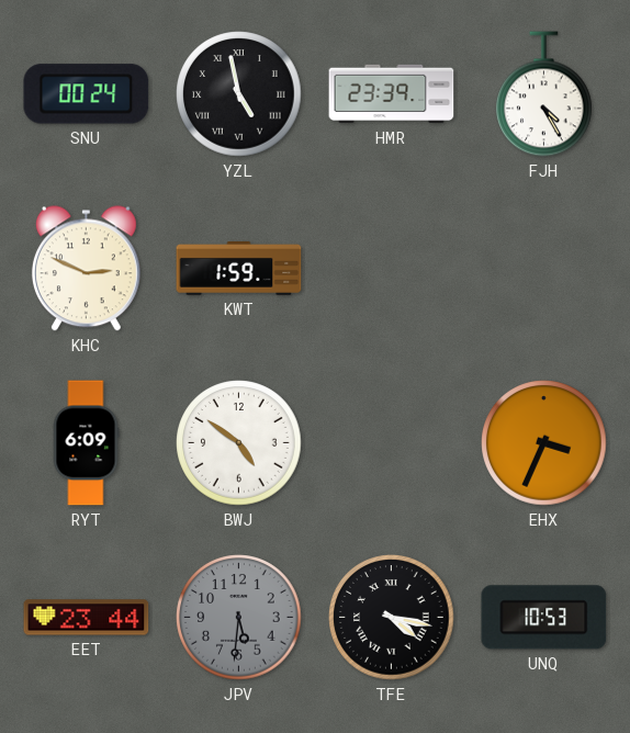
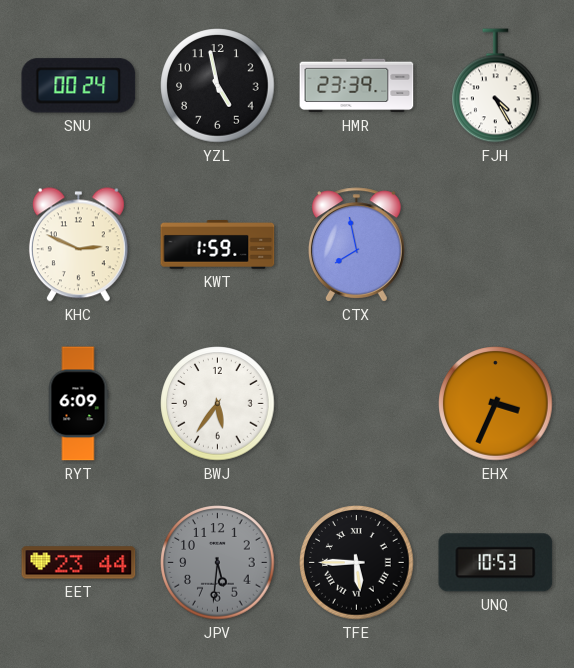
YZL numerals: Roman -> Arabic
CTX: none -> 7:58
BWJ: 4:51 -> 5:36
TFE: 4:17 -> 5:45
